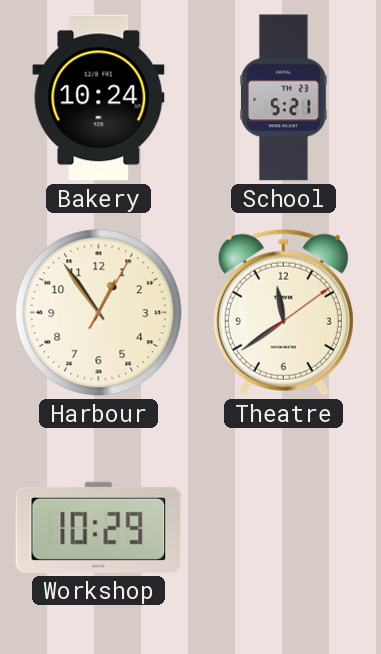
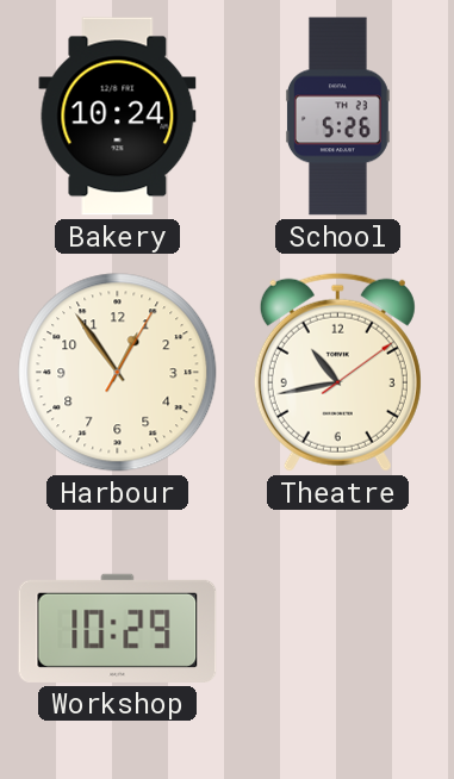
School: 5:21 -> 5:26
Theatre: 11:39 -> 10:43
